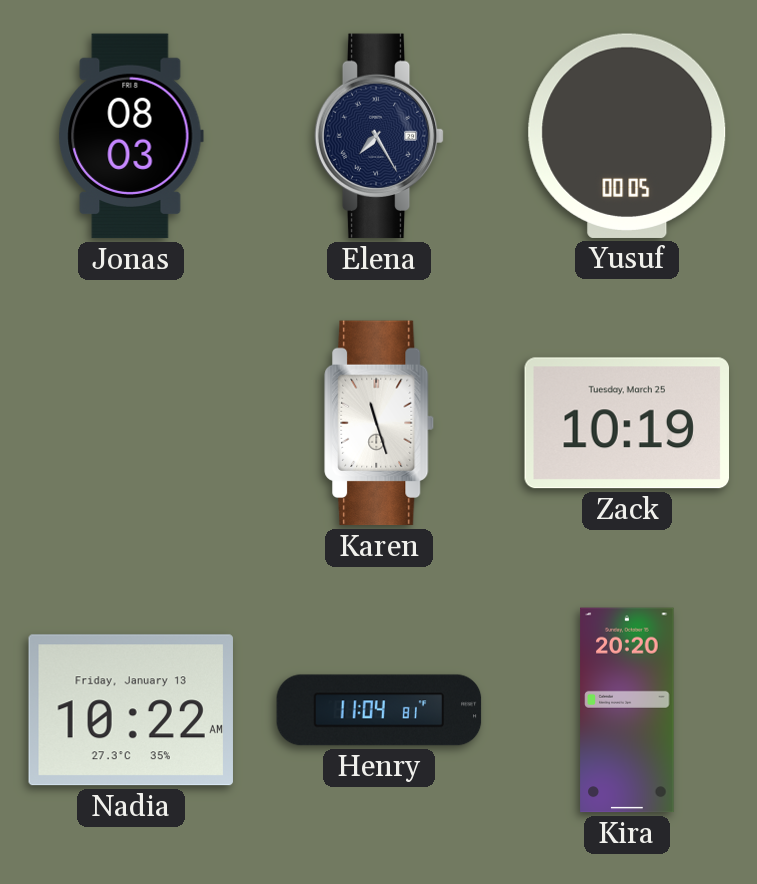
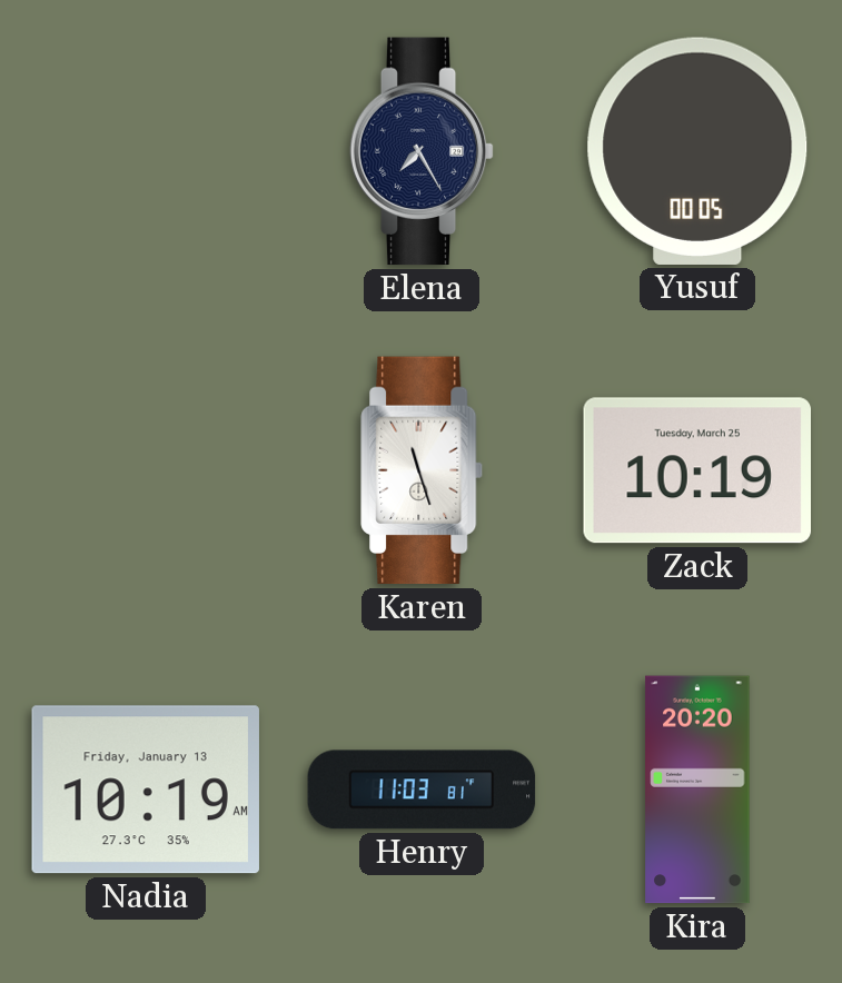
Jonas: 08:03 -> none
Nadia: 10:22 -> 10:19
Henry: 11:04 -> 11:03
